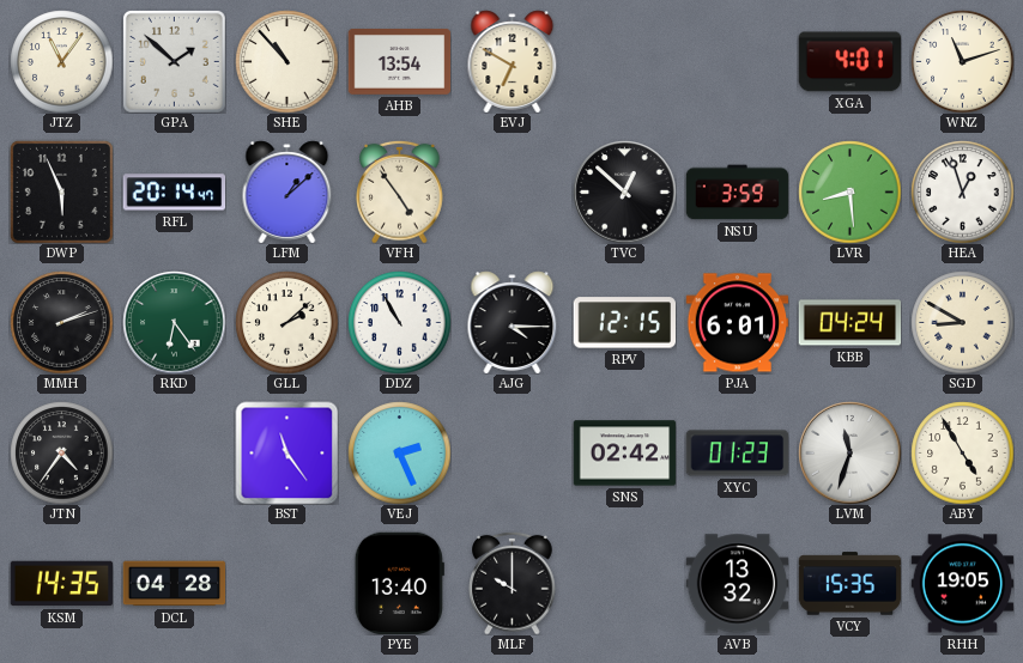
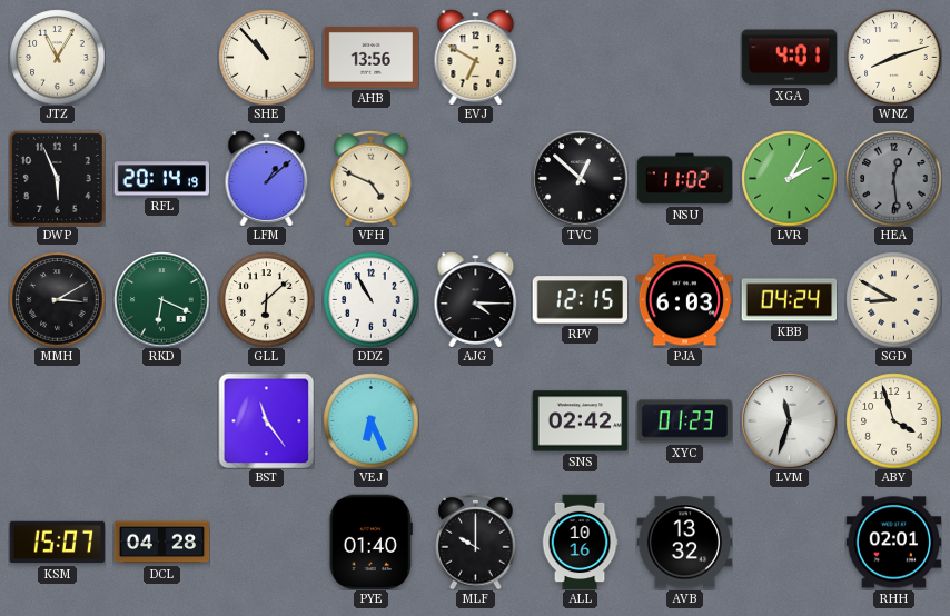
JTZ: 11:06 -> 11:05
GPA: 1:52 -> none
AHB: 13:54 -> 13:56
WNZ: 11:12 -> 8:12
RFL: 20:14:47 -> 20:14:19
VFH: 4:54 -> 4:49
NSU: 3:59 -> 11:02
LVR: 8:29 -> 2:05
HEA: 12:57 -> 12:29
HEA dial: white -> grey
MMH: 2:12 -> 3:10
RKD: 6:24 -> 6:19
GLL: 2:08 -> 6:08
PJA: 6:01 -> 6:03
JTN: 4:36 -> none
VEJ: 2:26 -> 6:26
ABY: 4:55 -> 3:57
KSM: 14:35 -> 15:07
PYE: 13:40 -> 01:40
ALL: none -> 10:16
VCY: 15:35 -> none
RHH: 19:05 -> 02:01
